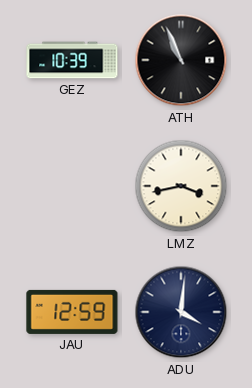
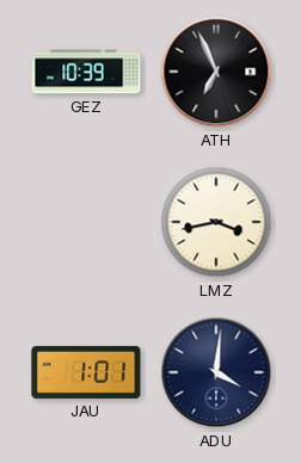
ATH: 10:56 -> 6:56
JAU: 12:59 -> 1:01
